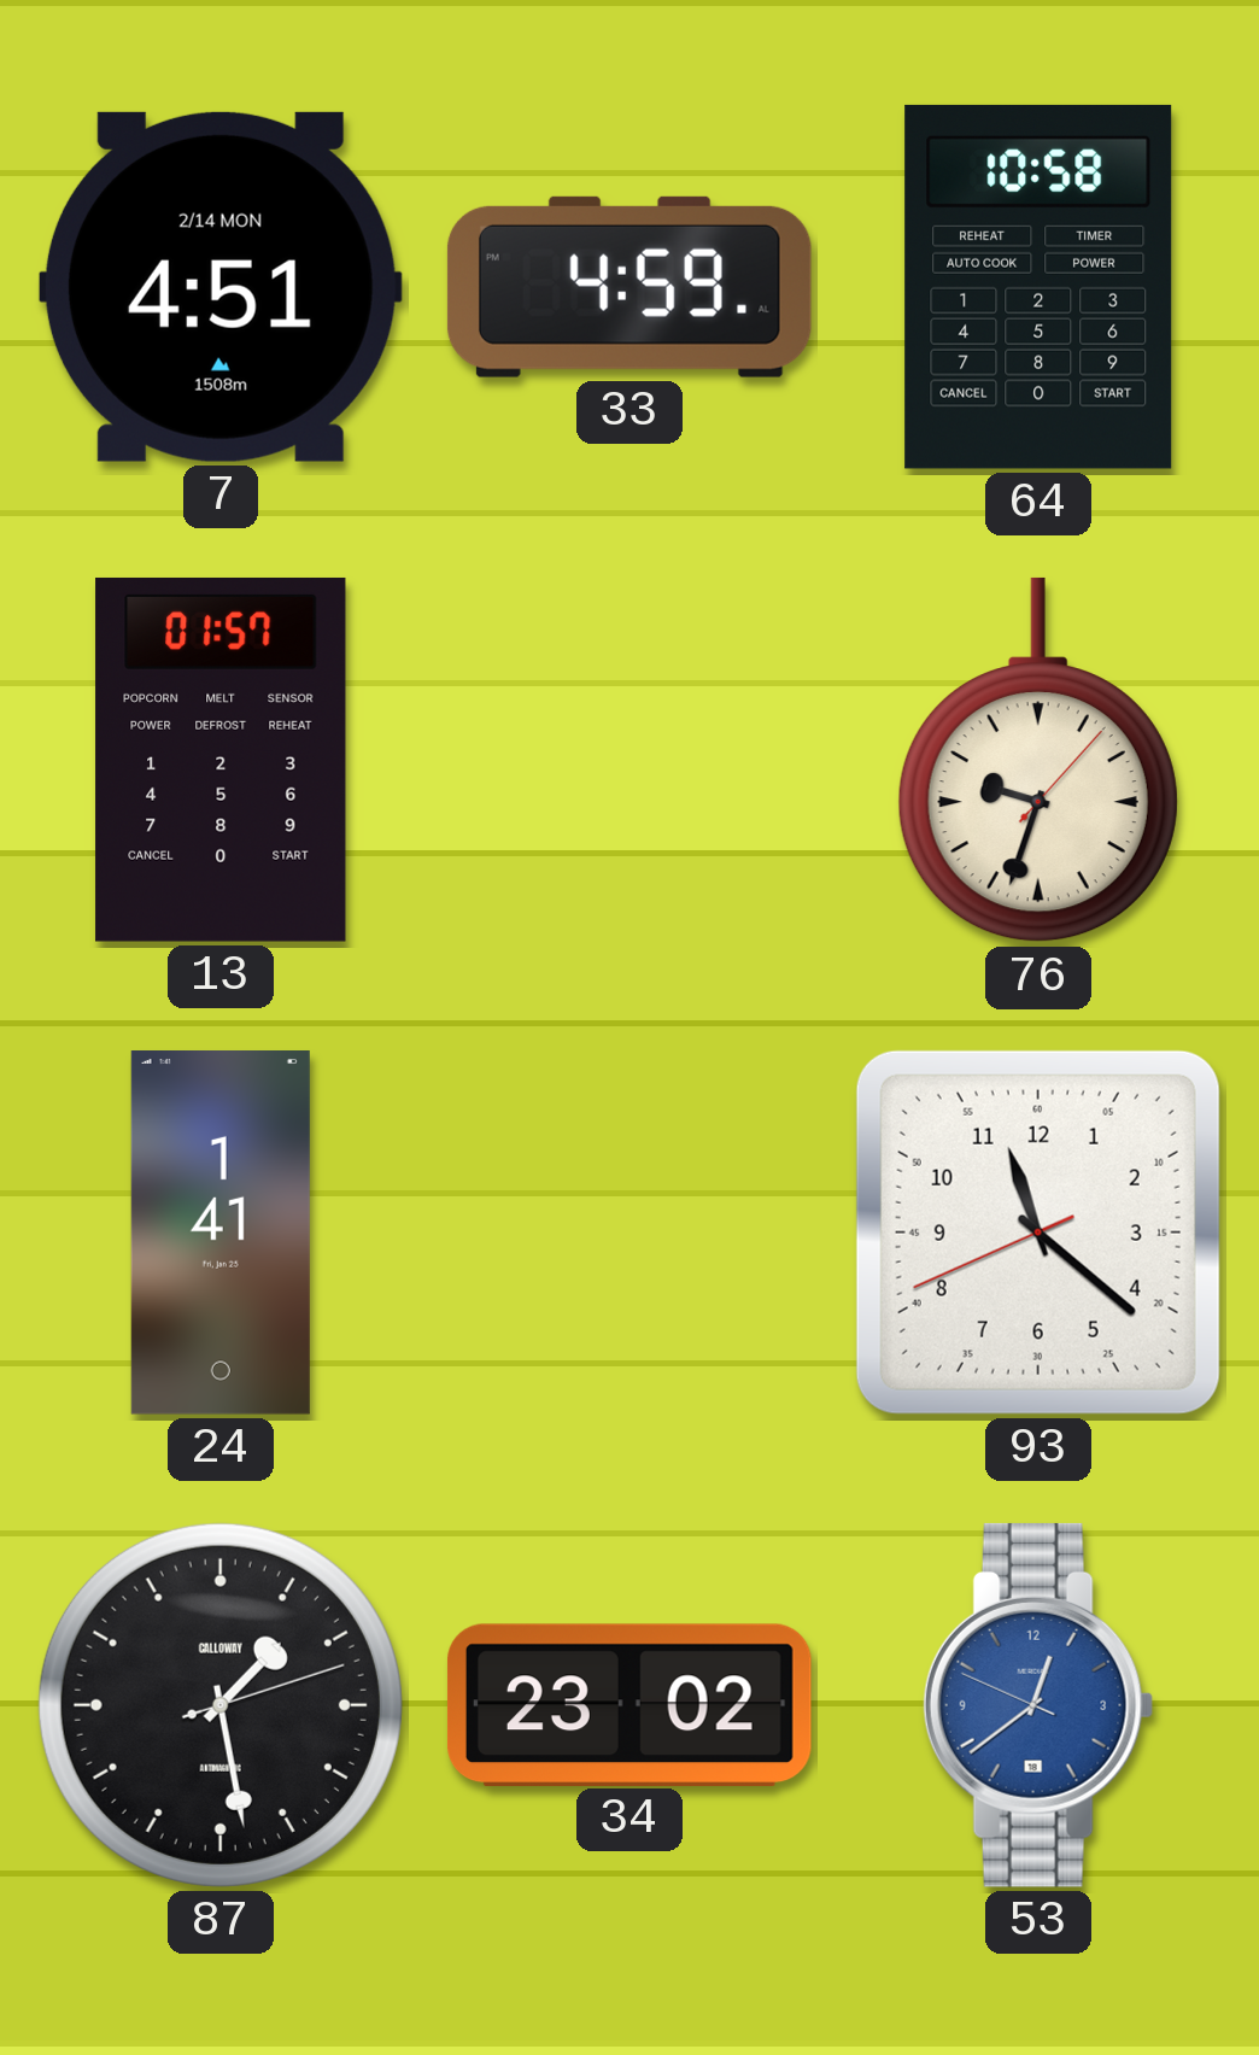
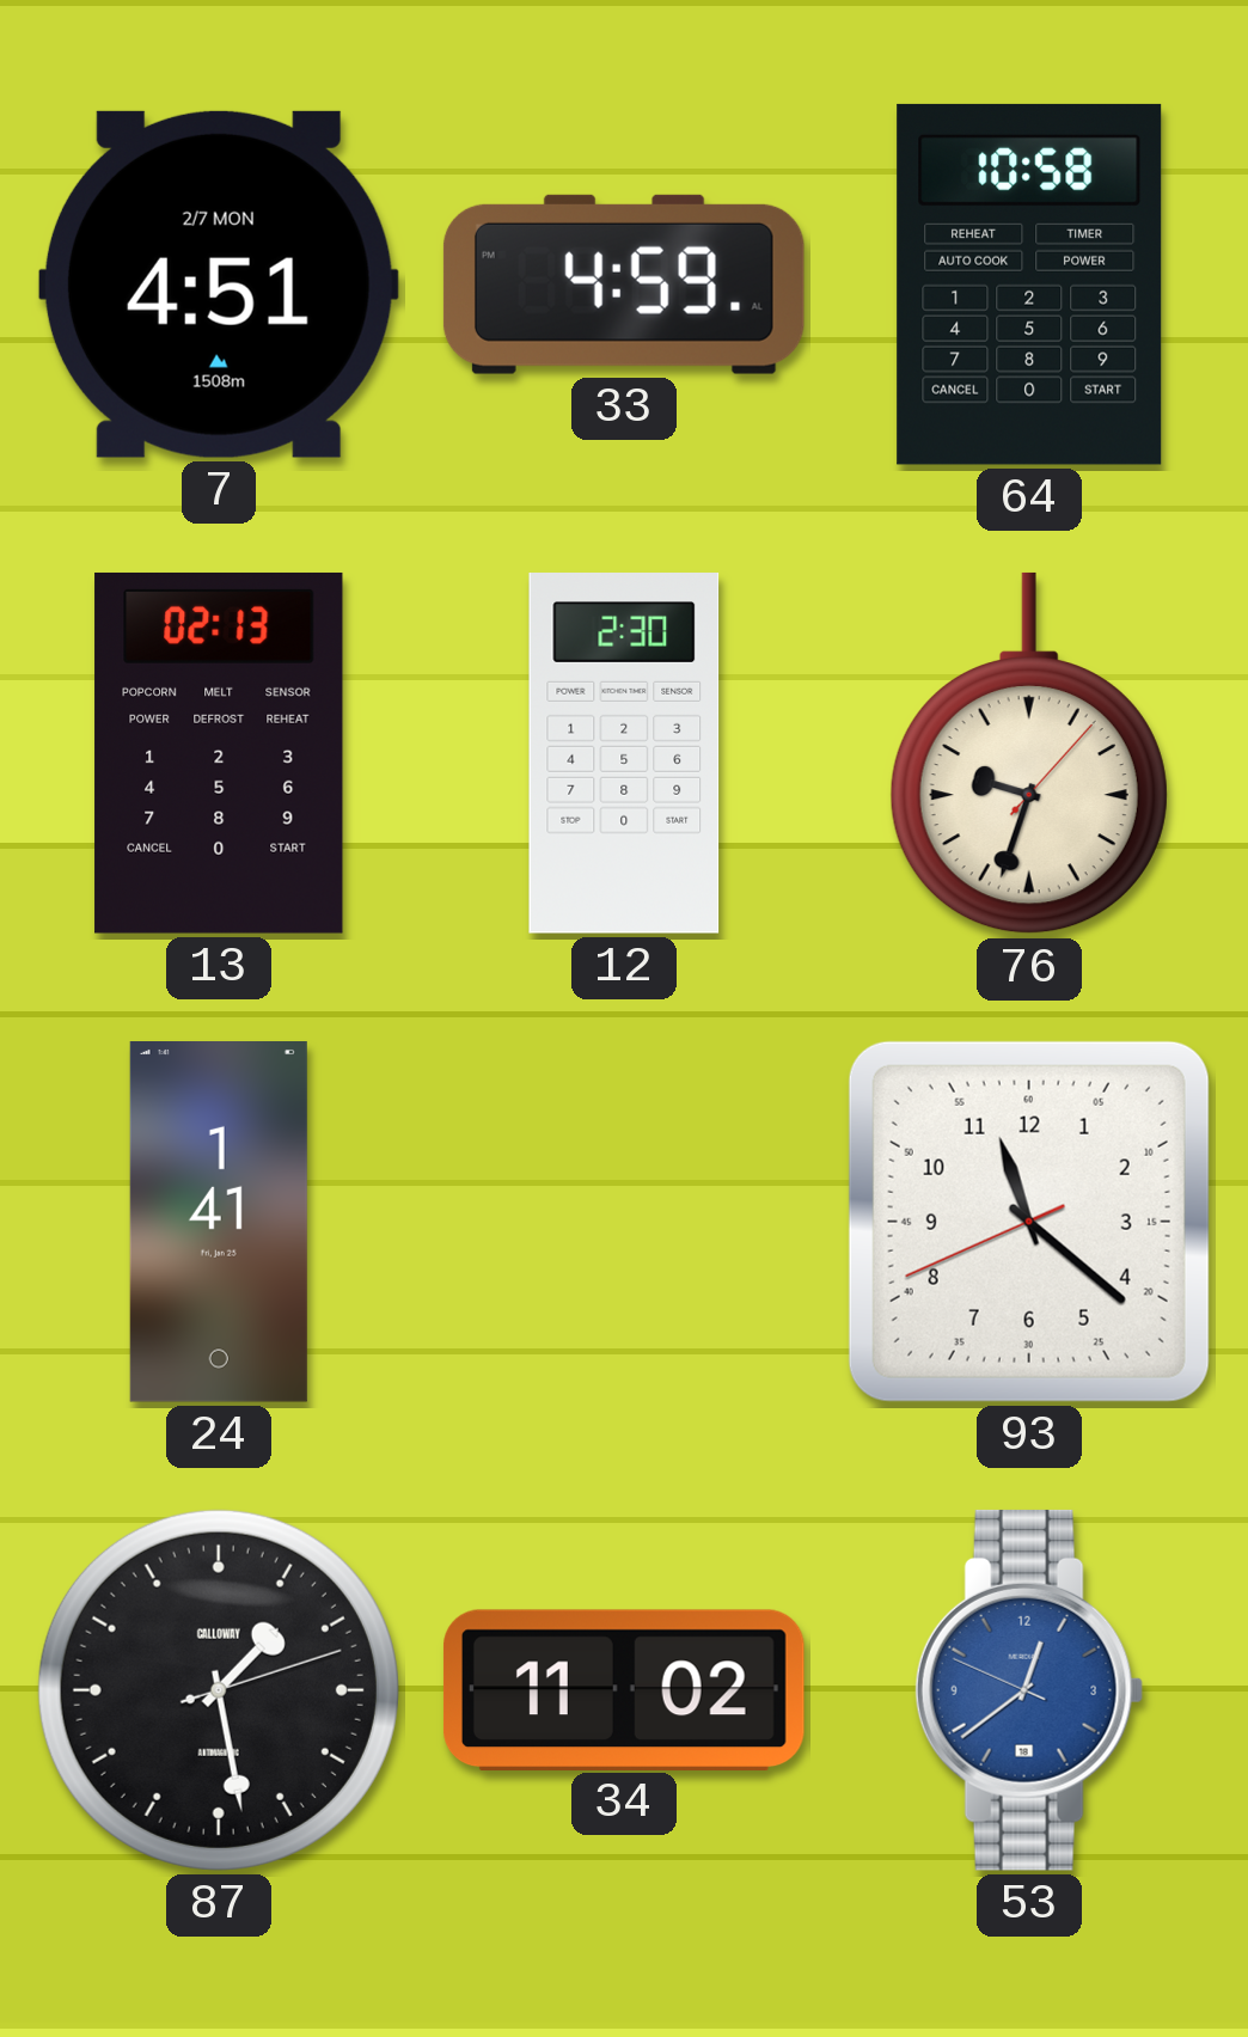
7 date: 2/14 MON -> 2/7 MON
13: 01:57 -> 02:13
12: none -> 2:30
34: 23:02 -> 11:02
